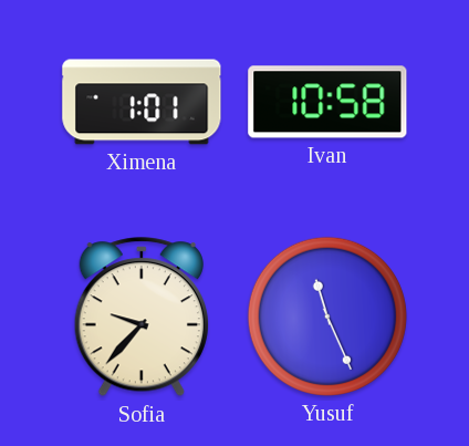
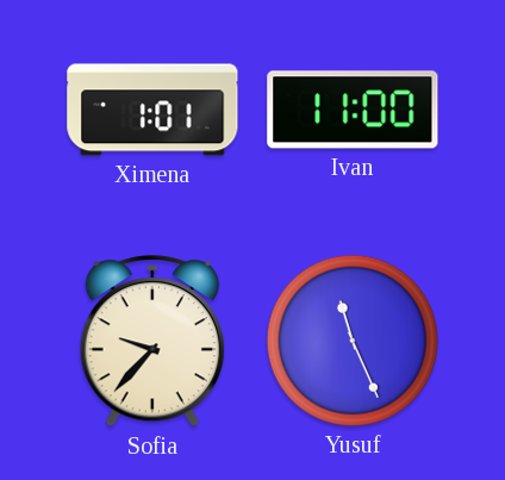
Ivan: 10:58 -> 11:00
